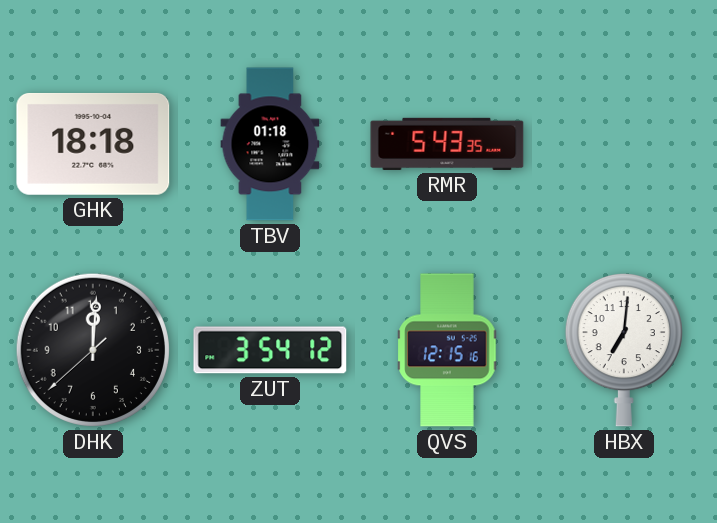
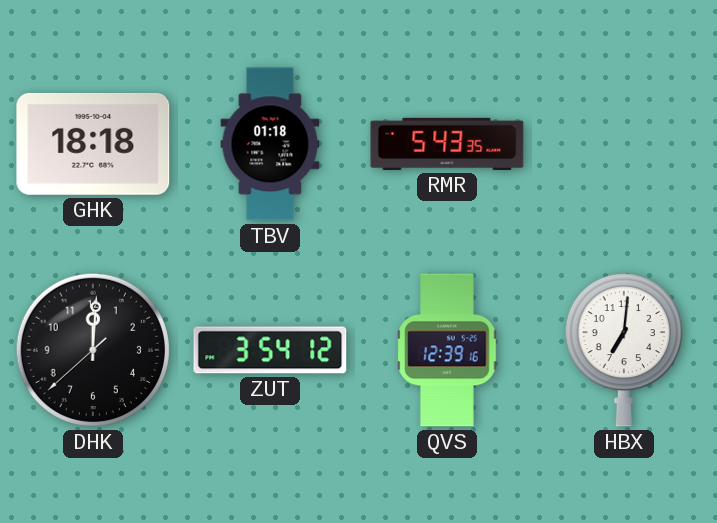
QVS: 12:15 -> 12:39
